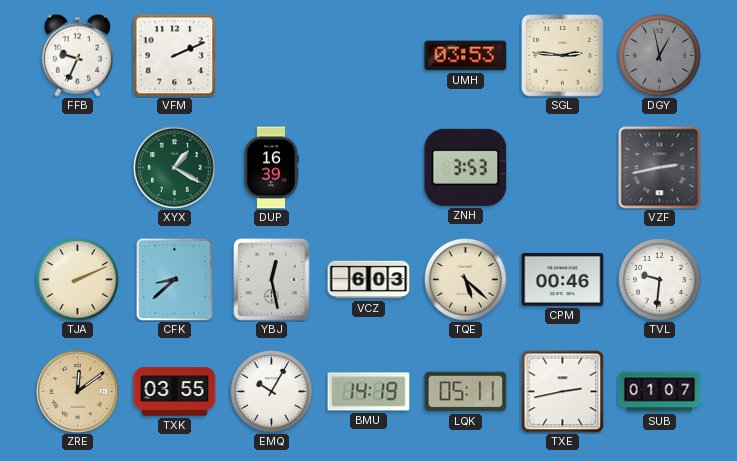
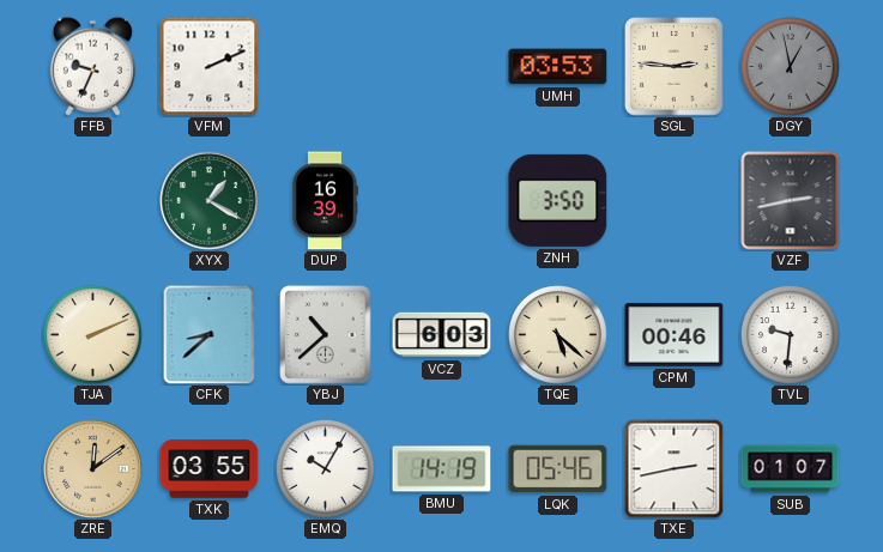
ZNH: 3:53 -> 3:50
YBJ: 12:28 -> 10:38
LQK: 05:11 -> 05:46
